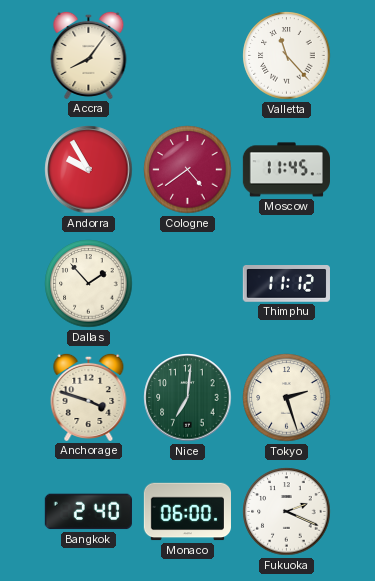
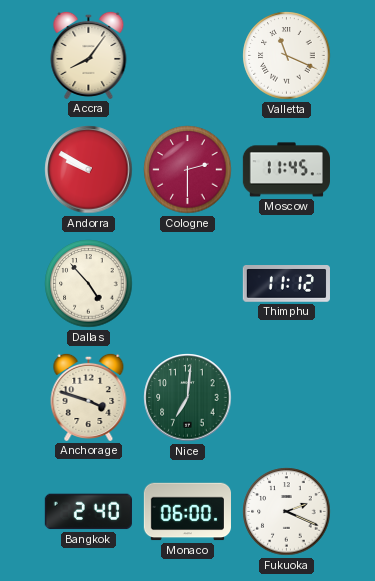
Valletta: 11:23 -> 11:19
Andorra: 9:55 -> 9:50
Cologne: 4:39 -> 2:30
Dallas: 1:53 -> 4:53
Tokyo: 2:27 -> none
